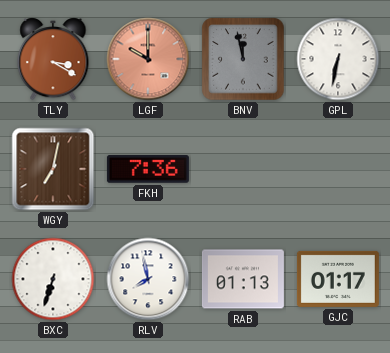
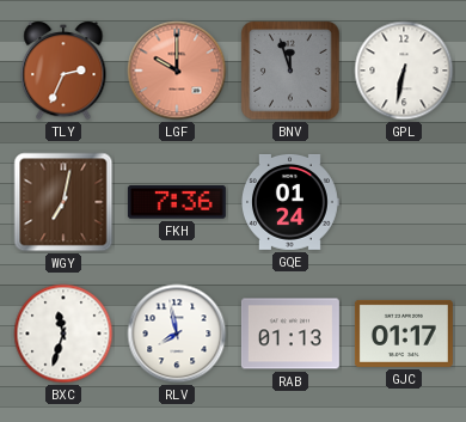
TLY: 3:20 -> 2:34
BNV: 11:58 -> 11:57
GQE: none -> 01:24
BXC: 6:33 -> 11:33
